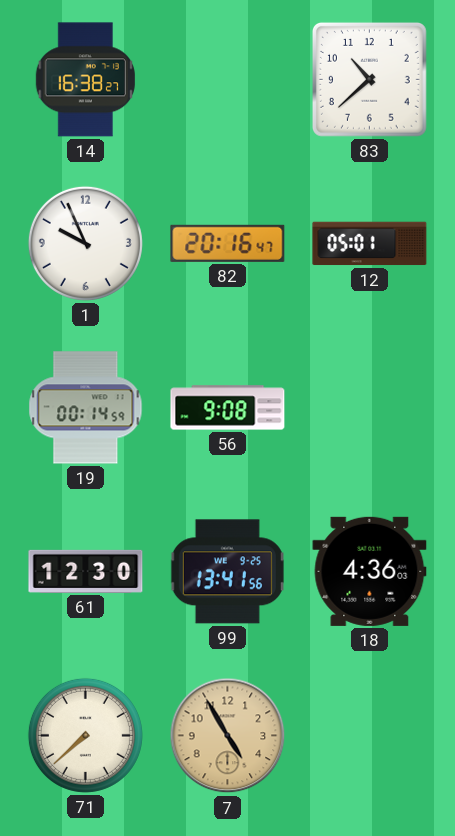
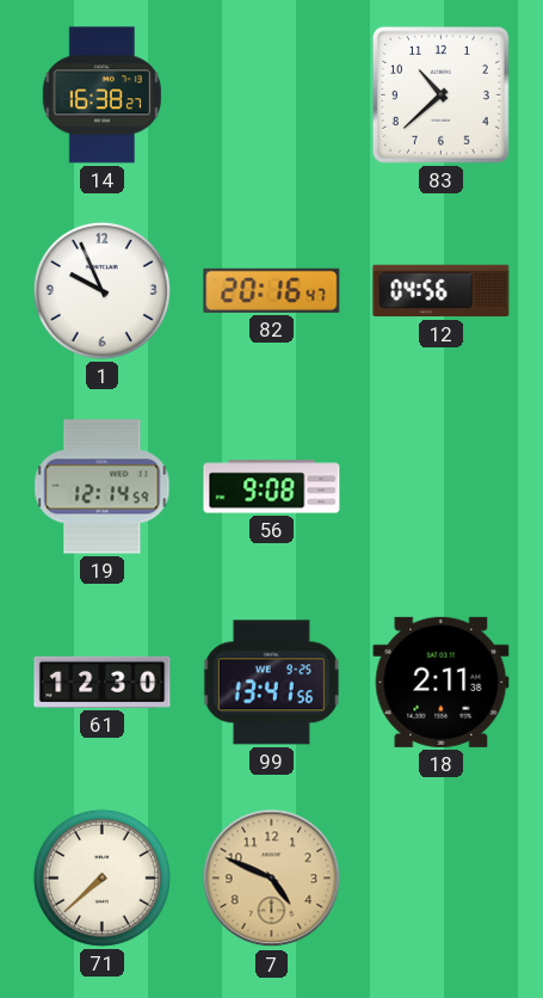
12: 05:01 -> 04:56
19: 00:14 -> 12:14
18: 4:36 -> 2:11
7: 4:55 -> 4:49
